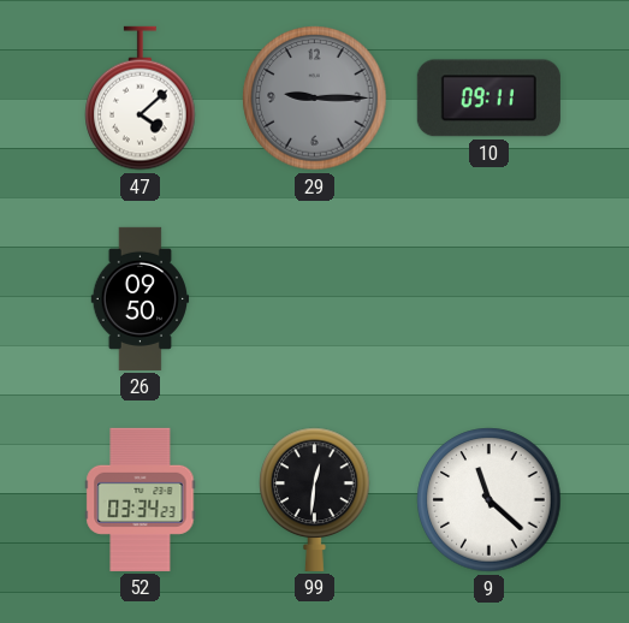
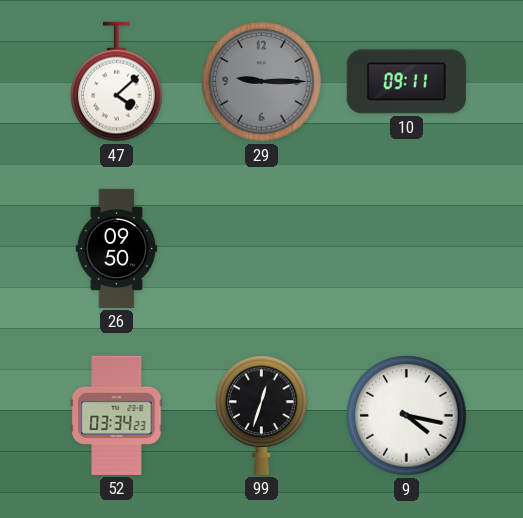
99: 12:31 -> 12:33
9: 11:22 -> 4:17
